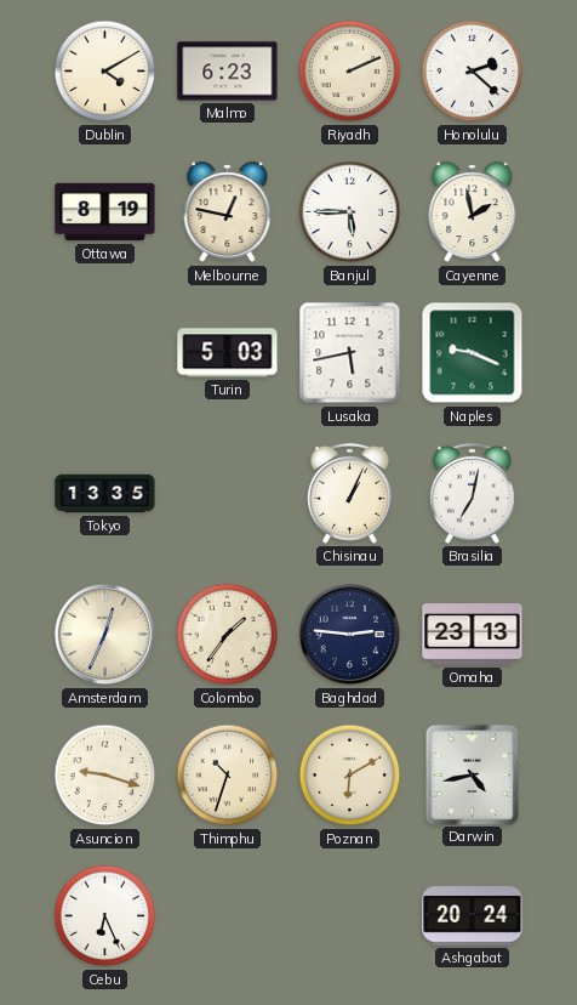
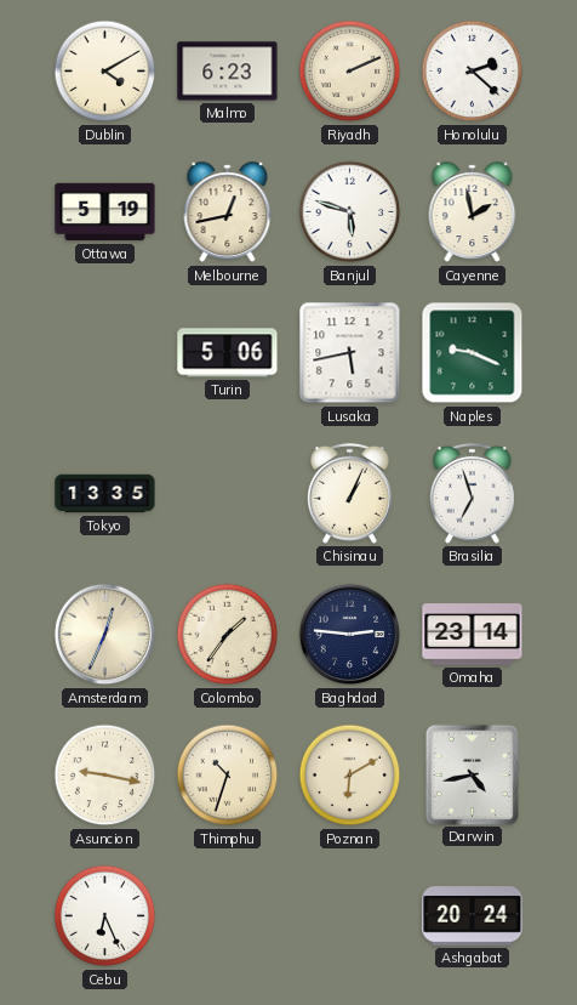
Ottawa: 8:19 -> 5:19
Melbourne: 12:47 -> 12:43
Banjul: 5:45 -> 5:48
Turin: 5:03 -> 5:06
Brasilia: 7:02 -> 6:57
Omaha: 23:13 -> 23:14
Asuncion: 9:18 -> 9:17
